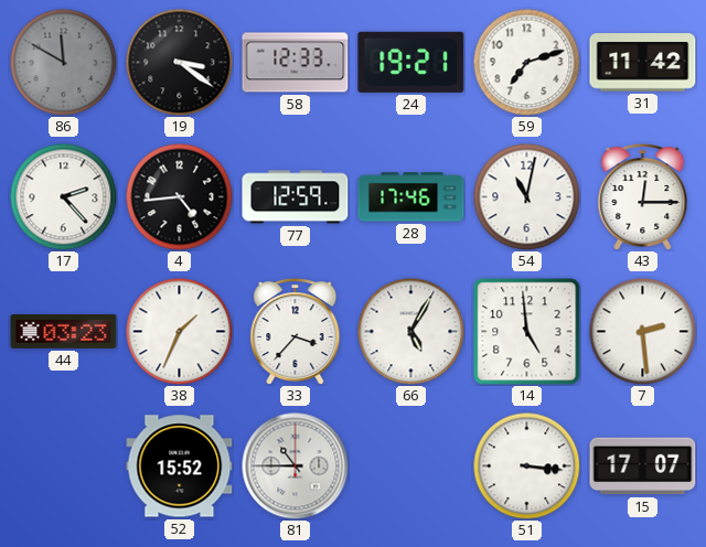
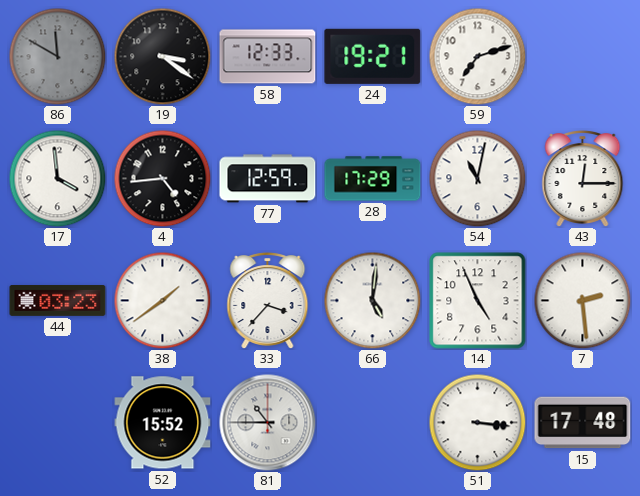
31: 11:42 -> none
17: 2:23 -> 3:59
28: 17:46 -> 17:29
38: 1:34 -> 1:39
66: 5:05 -> 5:01
14: 4:59 -> 4:56
15: 17:07 -> 17:48
